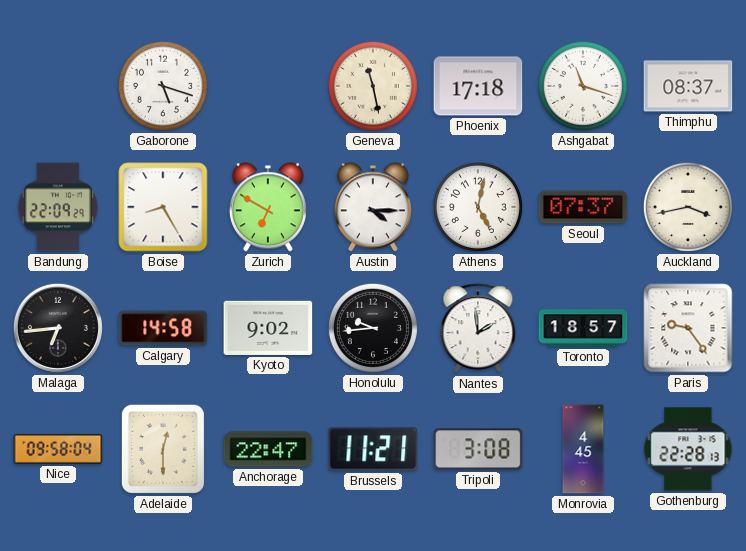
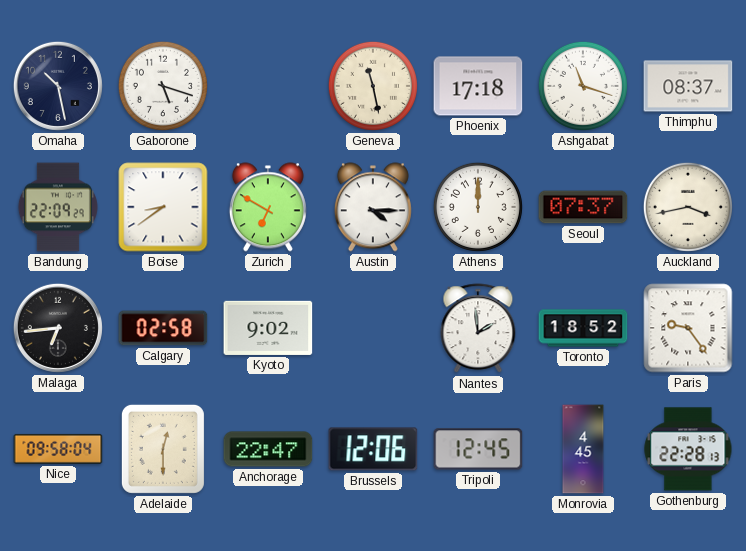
Omaha: none -> 10:28
Boise: 8:25 -> 8:39
Athens: 5:02 -> 12:00
Calgary: 14:58 -> 02:58
Honolulu: 9:44 -> none
Toronto: 18:57 -> 18:52
Brussels: 11:21 -> 12:06
Tripoli: 3:08 -> 12:45
